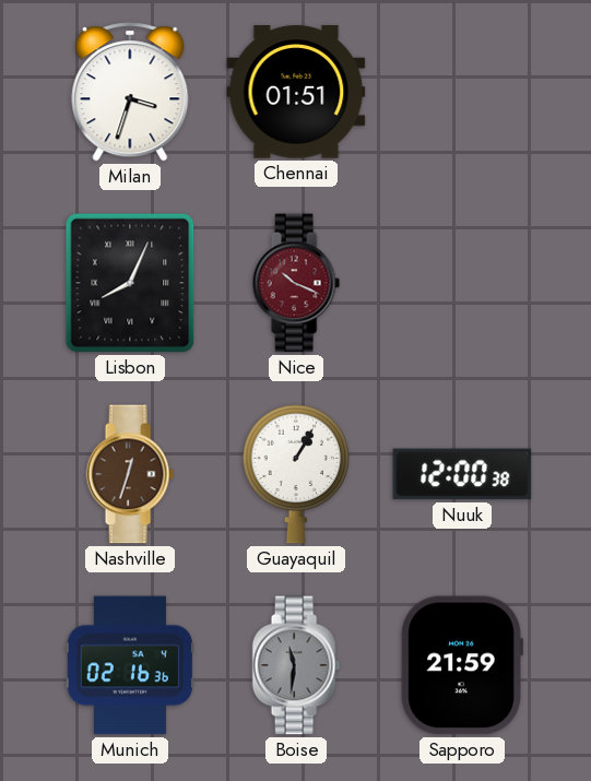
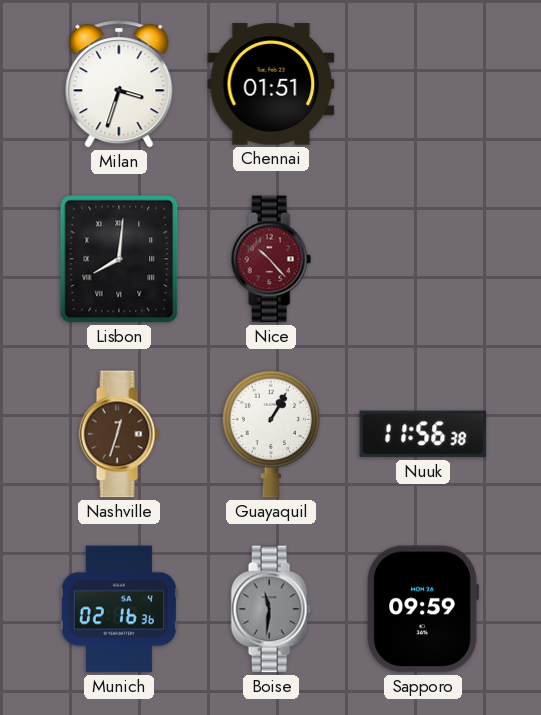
Lisbon: 8:04 -> 8:01
Nice: 10:19 -> 10:23
Nuuk: 12:00 -> 11:56
Sapporo: 21:59 -> 09:59
